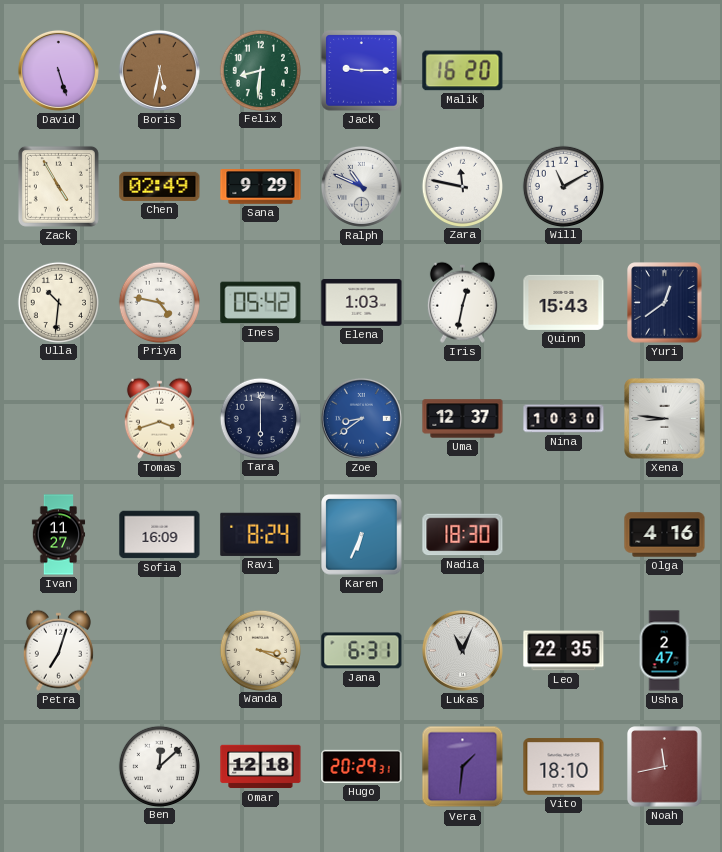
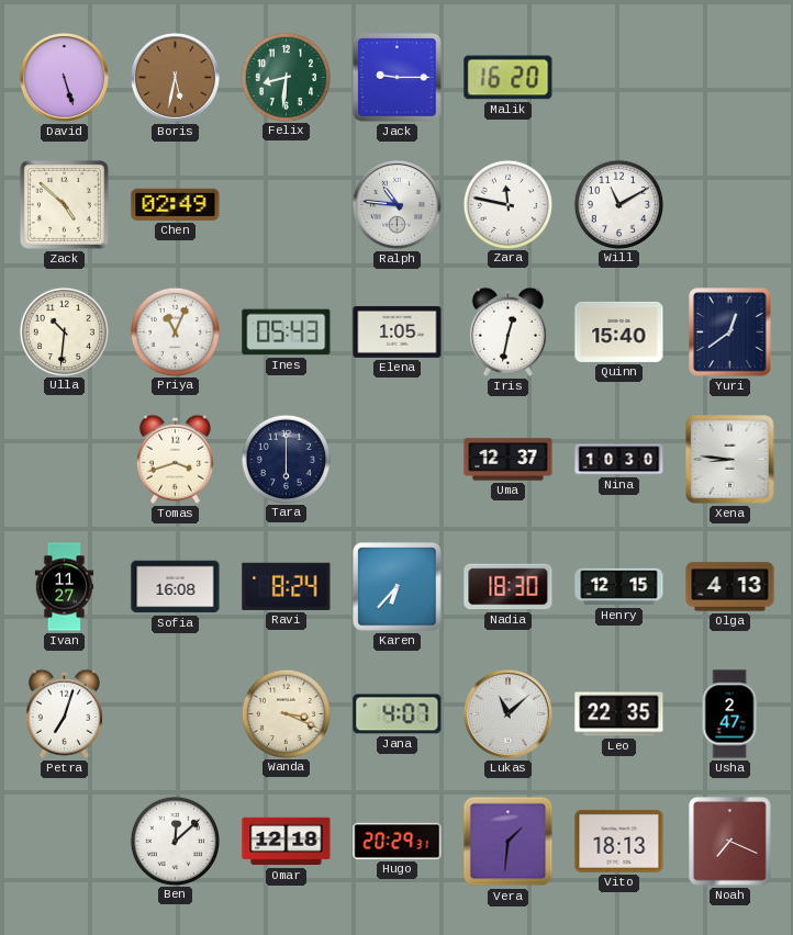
Zack: 4:55 -> 4:52
Sana: 9:29 -> none
Ralph: 10:49 -> 10:46
Priya: 4:47 -> 11:04
Ines: 05:42 -> 05:43
Elena: 1:03 -> 1:05
Quinn: 15:43 -> 15:40
Zoe: 8:39 -> none
Sofia: 16:09 -> 16:08
Karen: 6:34 -> 6:37
Henry: none -> 12:15
Olga: 4:16 -> 4:13
Jana: 6:31 -> 4:07
Lukas: 11:04 -> 11:08
Vito: 18:10 -> 18:13
Noah: 11:43 -> 7:19
